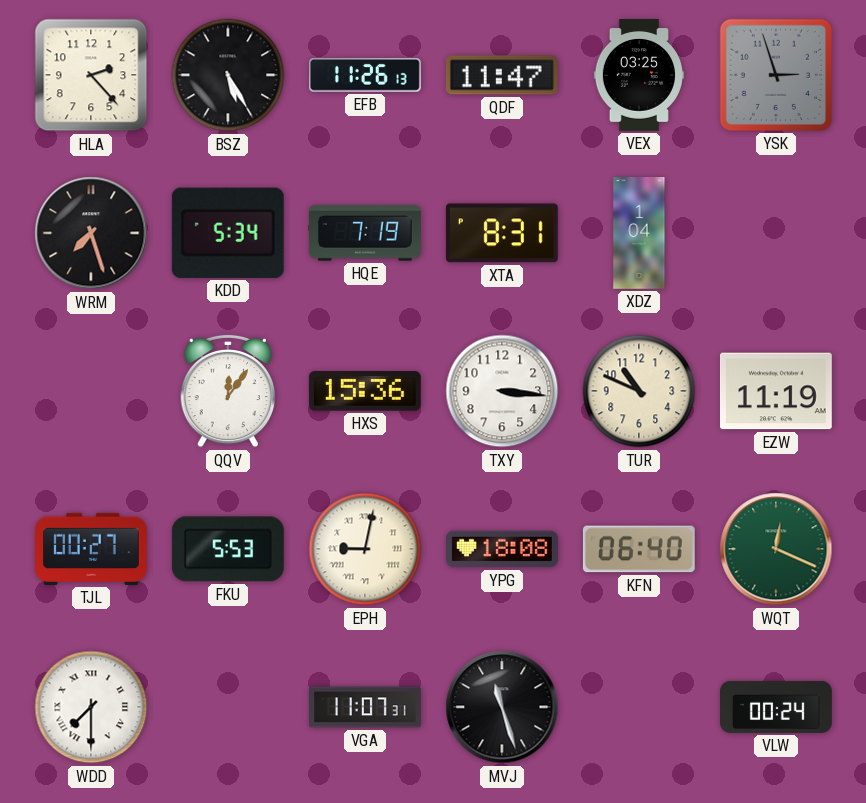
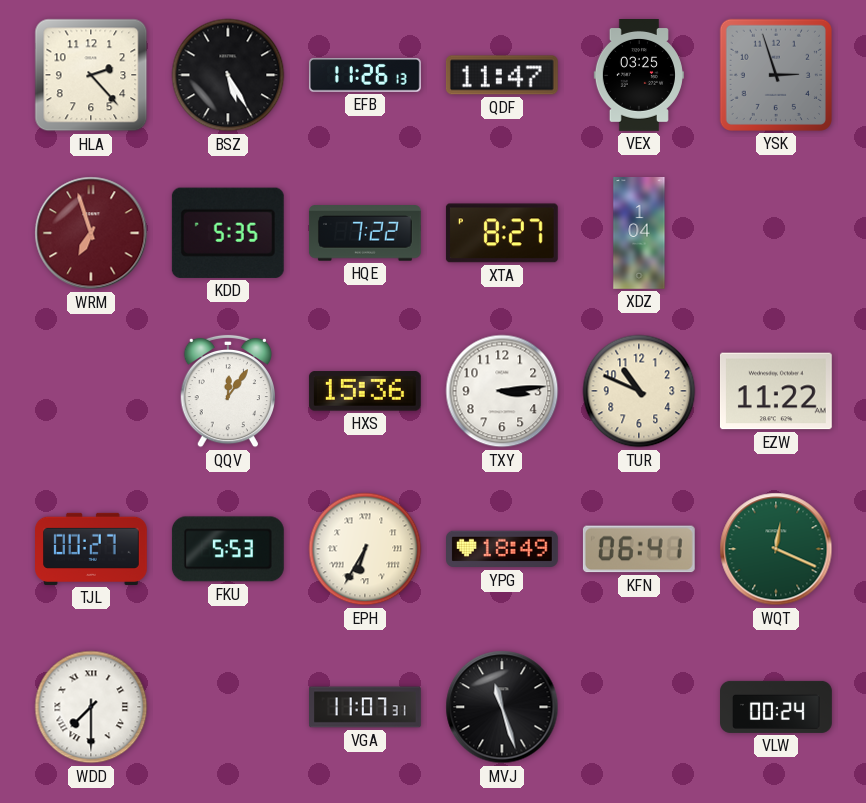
WRM: 7:27 -> 6:57
WRM dial: black -> burgundy
KDD: 5:34 -> 5:35
HQE: 7:19 -> 7:22
XTA: 8:31 -> 8:27
TXY: 3:16 -> 3:14
EZW: 11:19 -> 11:22
EPH: 9:02 -> 6:35
YPG: 18:08 -> 18:49
KFN: 06:40 -> 06:41
